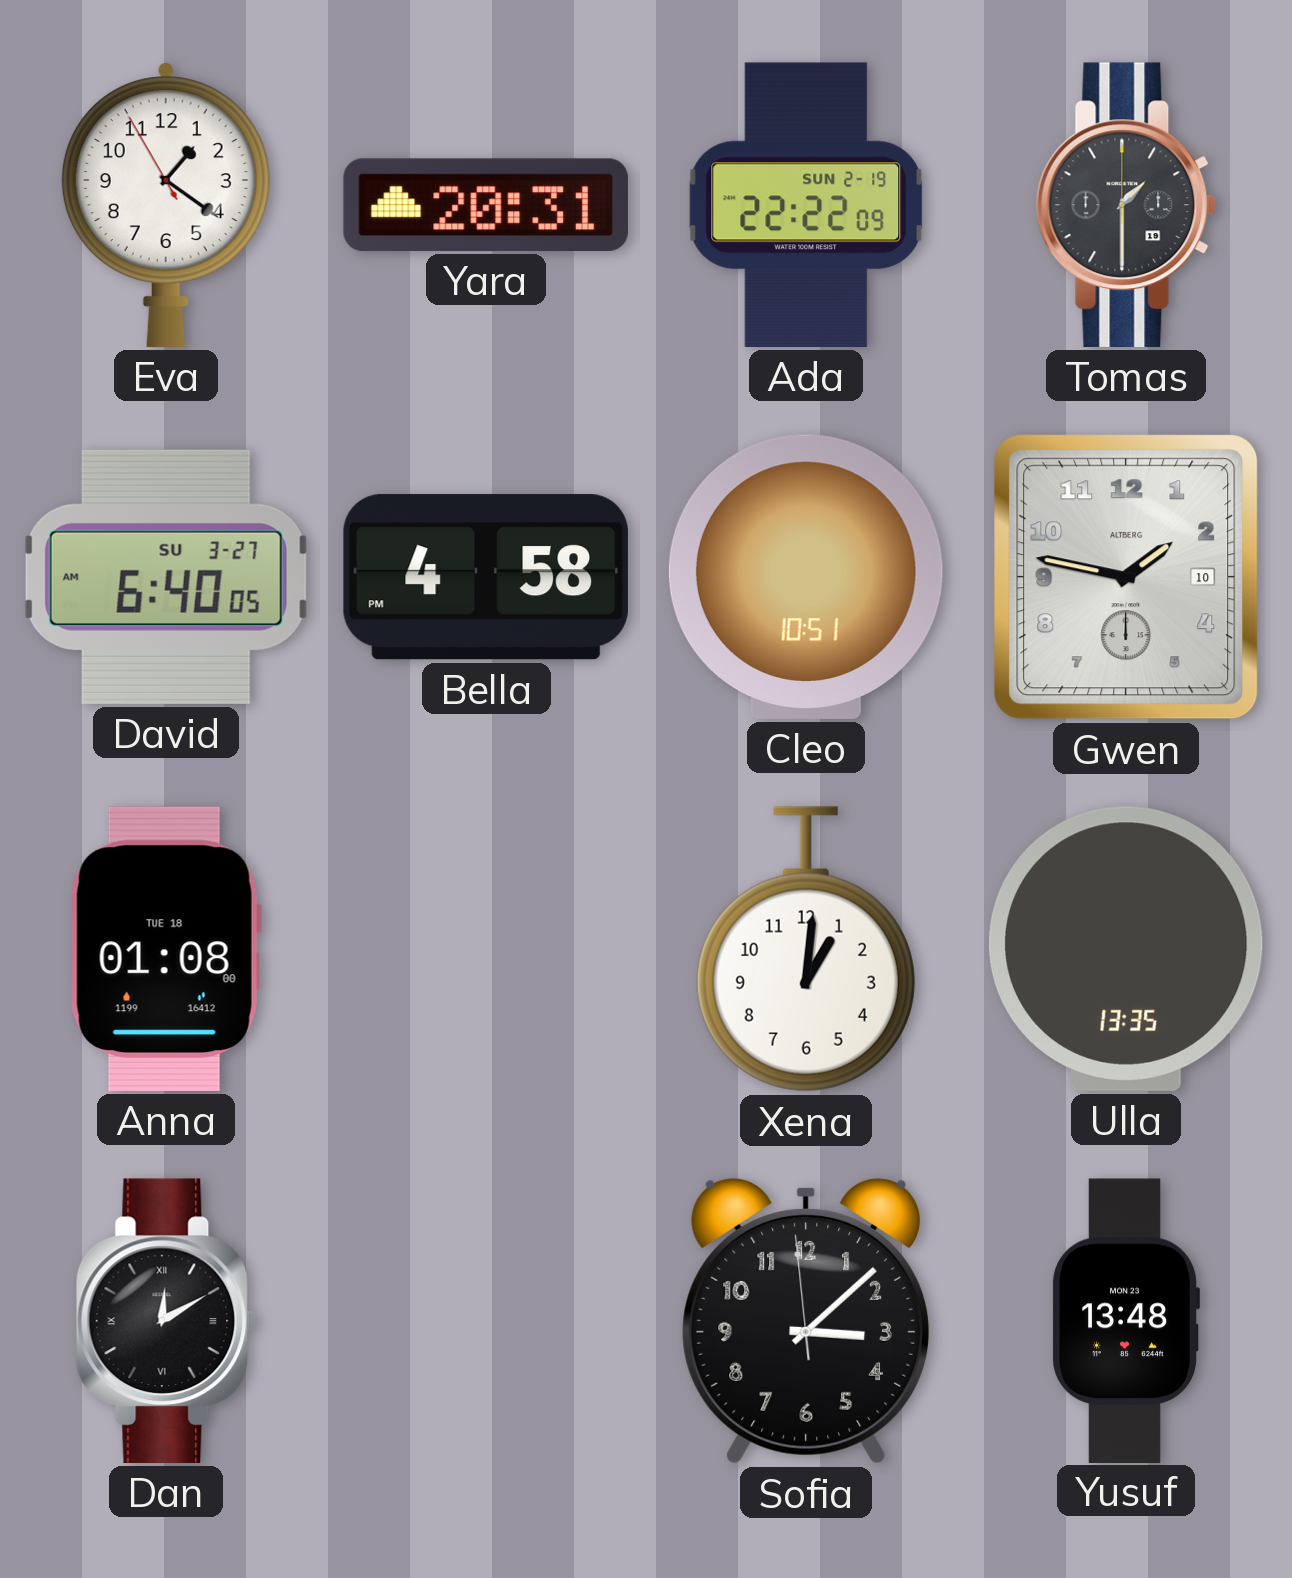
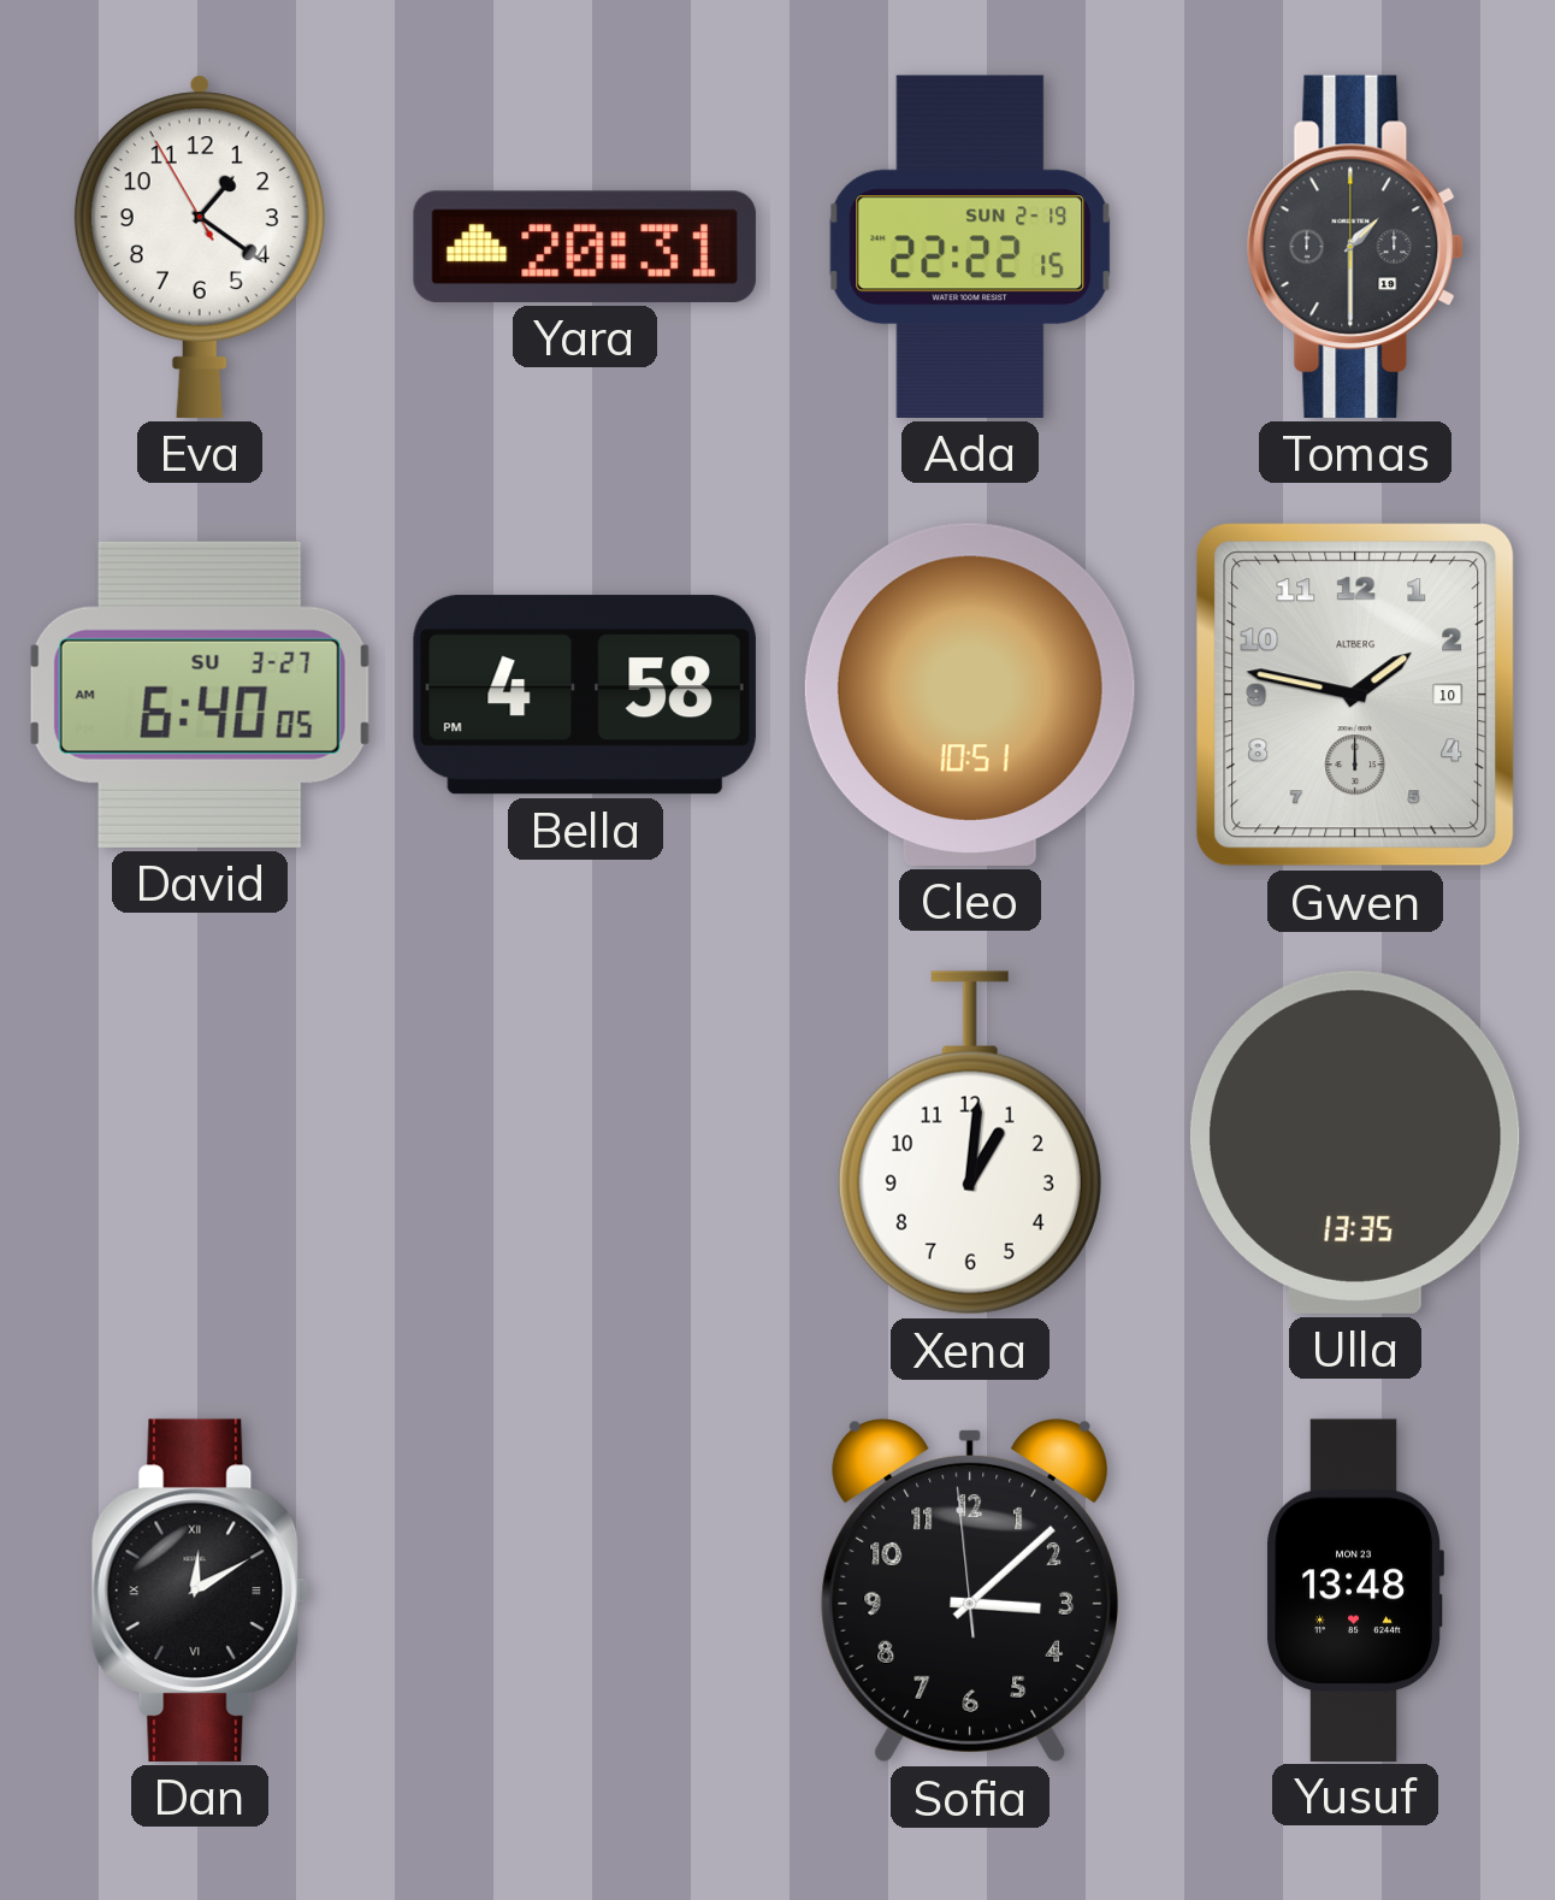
Ada: 22:22:09 -> 22:22:15
Anna: 01:08 -> none
